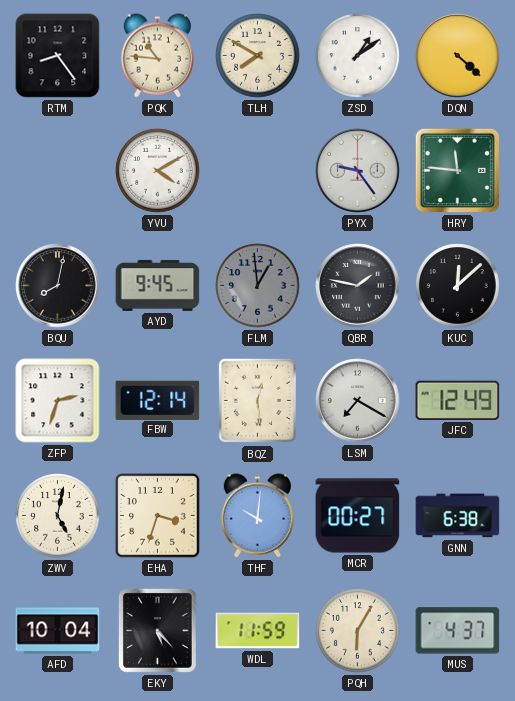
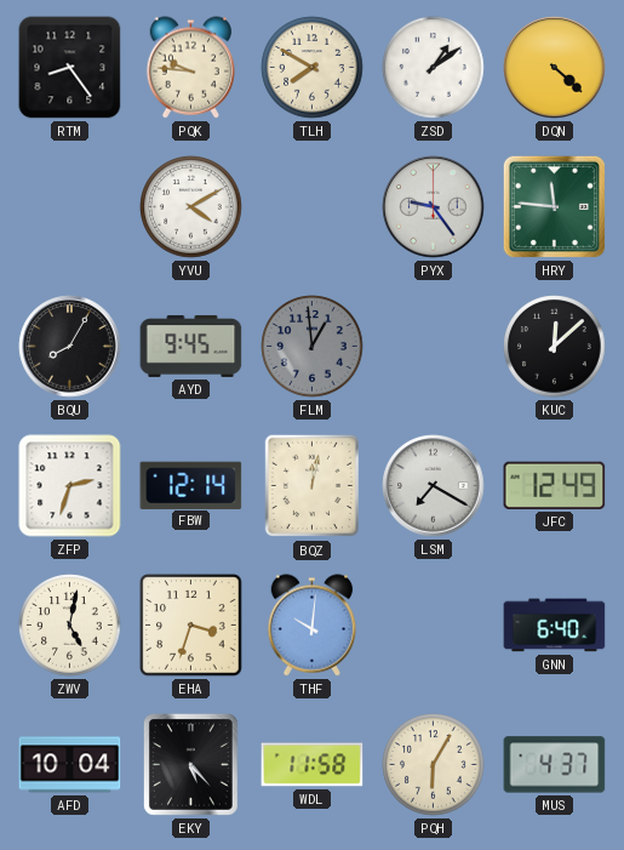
PQK: 10:46 -> 9:46
BQU: 8:02 -> 8:05
QBR: 1:47 -> none
BQZ: 12:29 -> 12:02
MCR: 00:27 -> none
GNN: 6:38 -> 6:40
WDL: 11:59 -> 11:58
